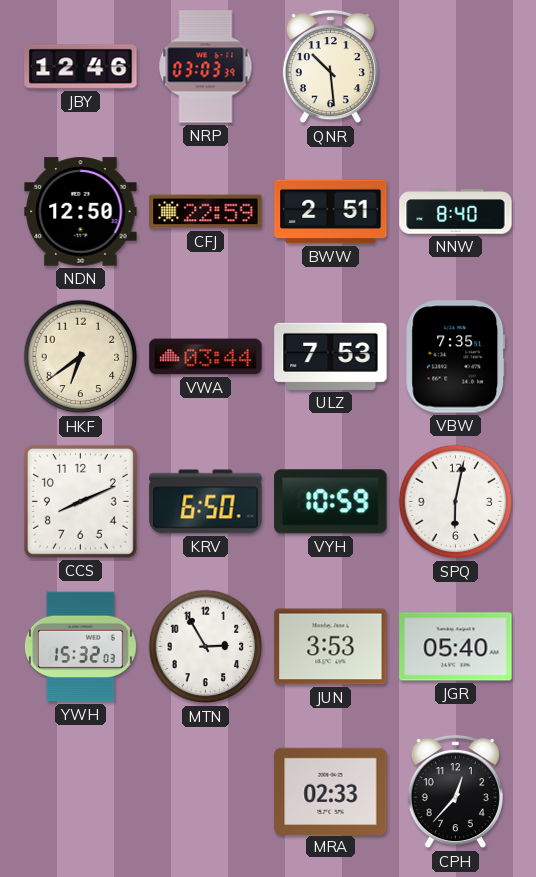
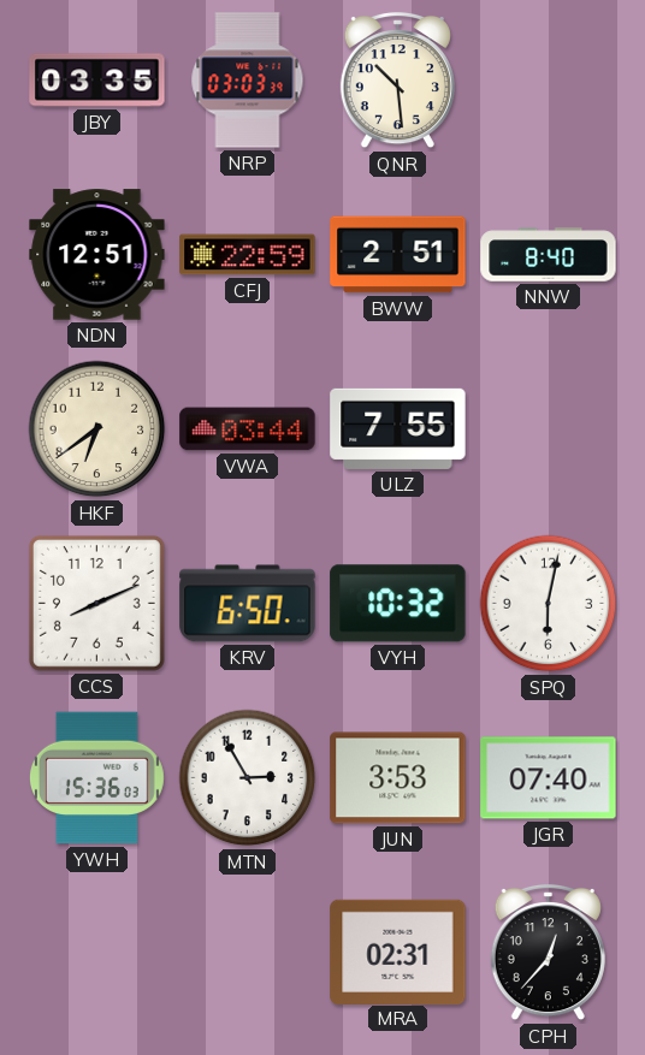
JBY: 12:46 -> 03:35
NDN: 12:50 -> 12:51
ULZ: 7:53 -> 7:55
VBW: 7:35 -> none
VYH: 10:59 -> 10:32
YWH: 15:32 -> 15:36
JGR: 05:40 -> 07:40
MRA: 02:33 -> 02:31
